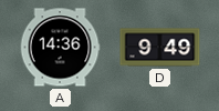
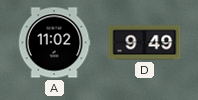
A: 14:36 -> 11:02
